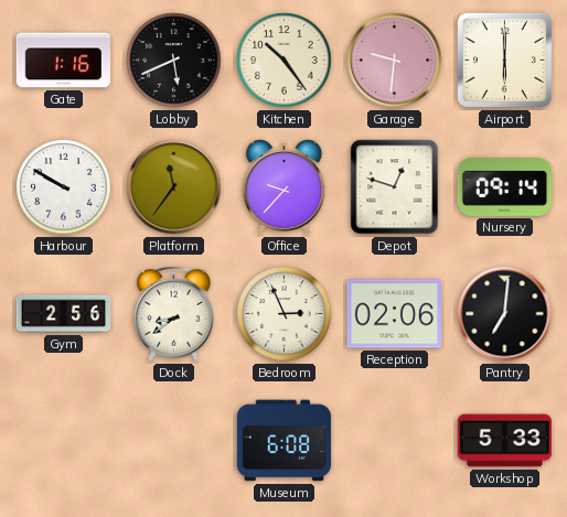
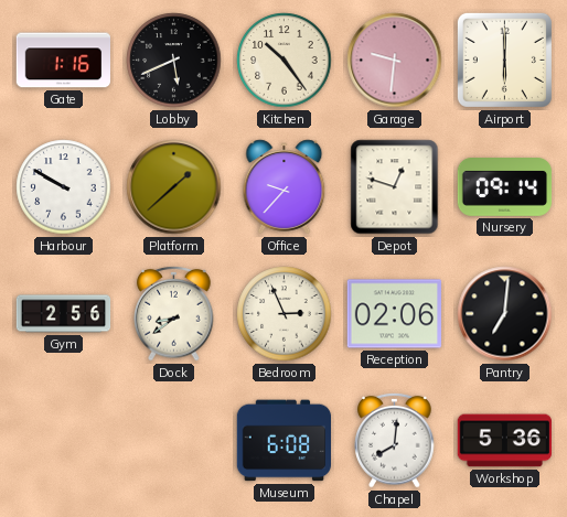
Platform: 11:36 -> 1:38
Chapel: none -> 8:01
Workshop: 5:33 -> 5:36
